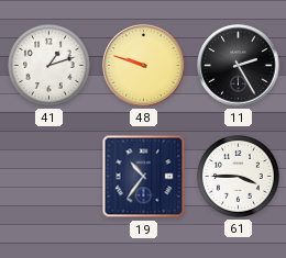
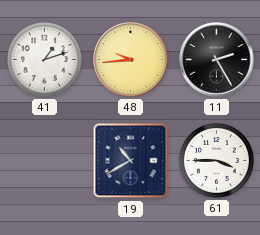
48: 9:48 -> 9:44
19: 10:36 -> 10:40
